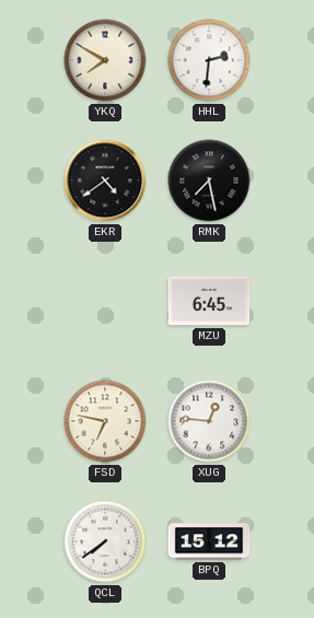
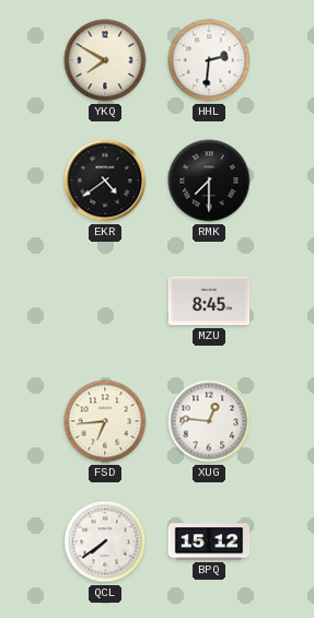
RMK: 7:28 -> 7:30
MZU: 6:45 -> 8:45
FSD: 6:47 -> 6:44
